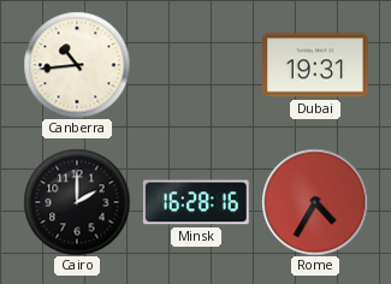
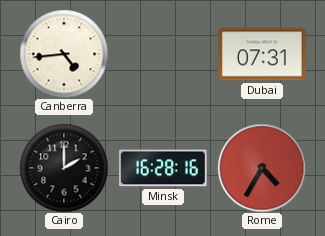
Canberra: 10:44 -> 4:44
Dubai: 19:31 -> 07:31
